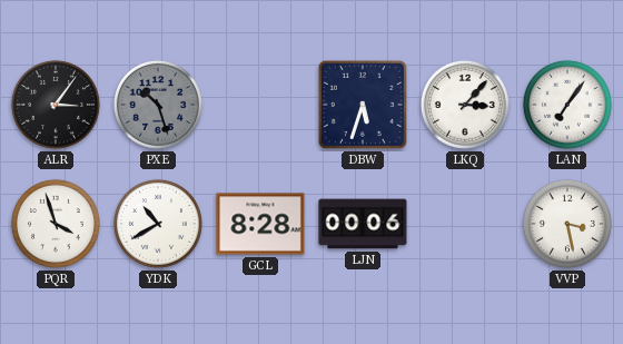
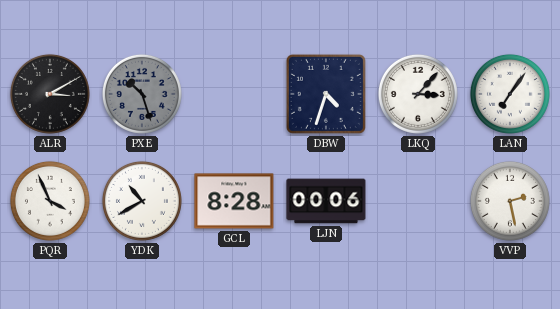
ALR: 3:06 -> 3:10
DBW: 5:33 -> 4:33
PQR: 3:57 -> 3:56
VVP: 3:28 -> 2:28
